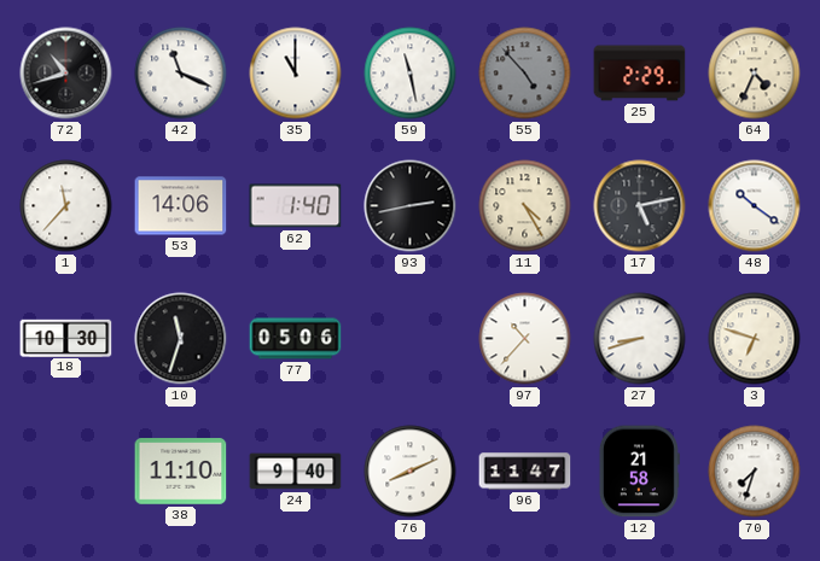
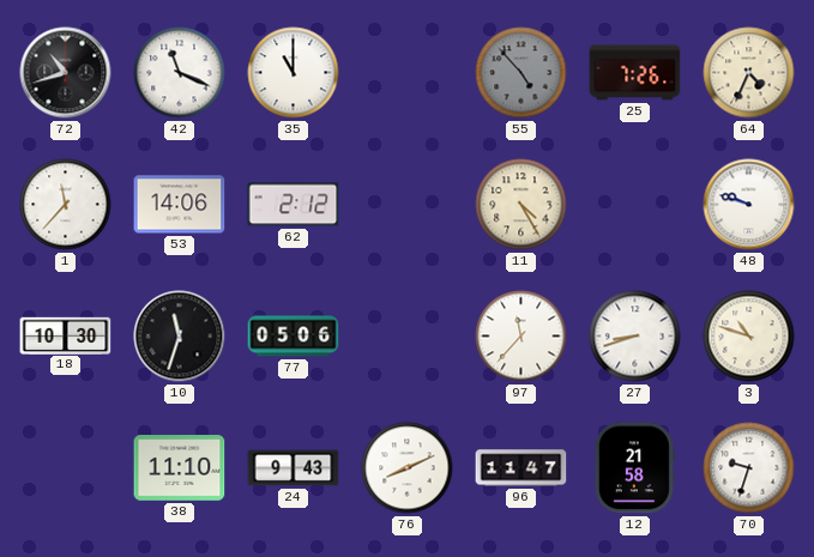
59: 11:28 -> none
25: 2:29 -> 7:26
62: 1:40 -> 2:12
93: 2:43 -> none
17: 5:13 -> none
48: 10:21 -> 9:48
97: 10:37 -> 11:37
3: 6:48 -> 10:48
24: 9:40 -> 9:43
70: 7:33 -> 9:33
